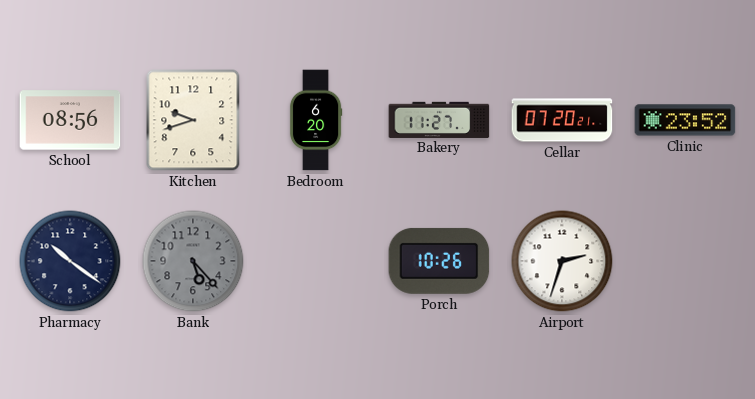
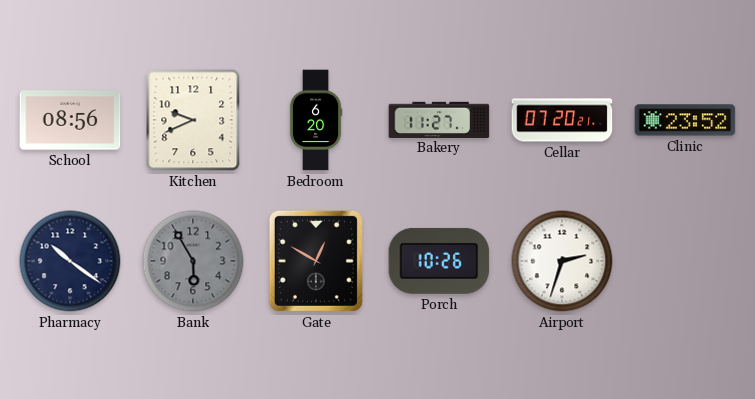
Kitchen: 9:42 -> 9:41
Bank: 5:23 -> 5:55
Gate: none -> 12:50
